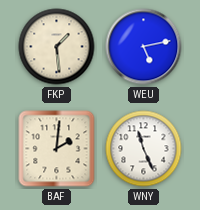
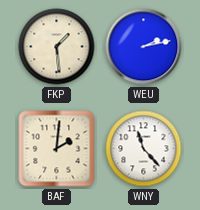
WEU: 5:13 -> 2:13
WNY: 11:26 -> 11:23
